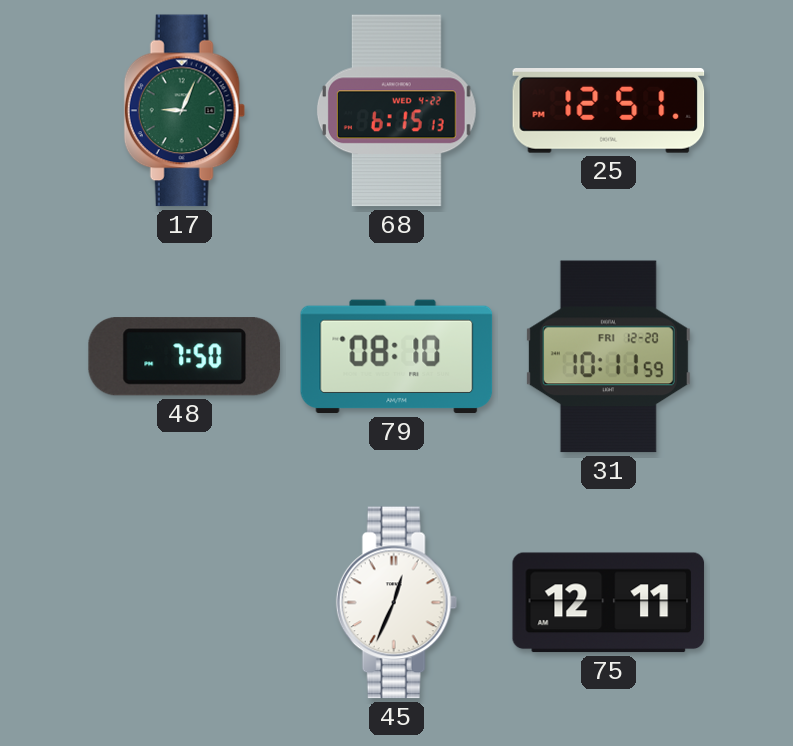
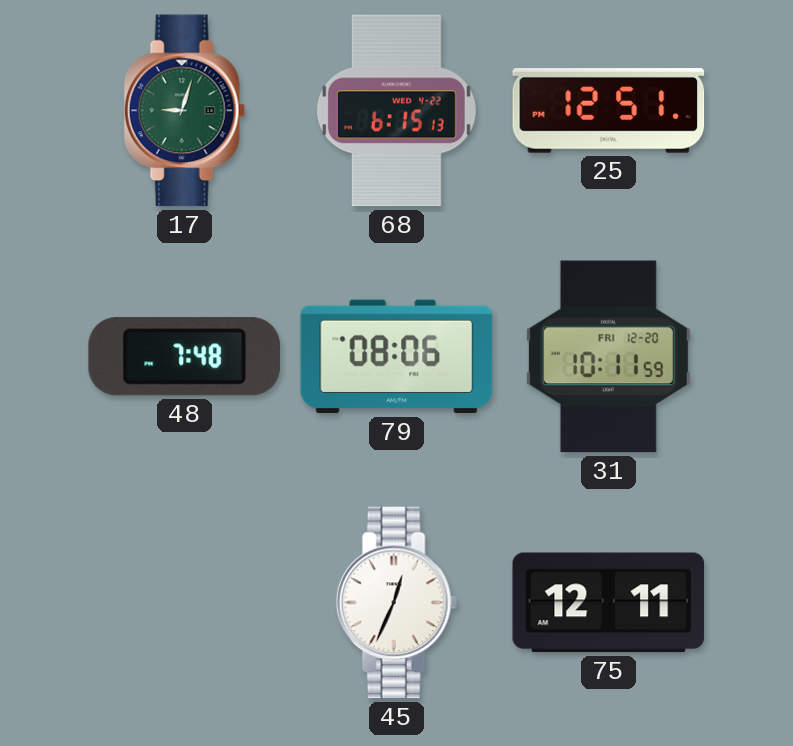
17: 9:04 -> 9:03
48: 7:50 -> 7:48
79: 08:10 -> 08:06
